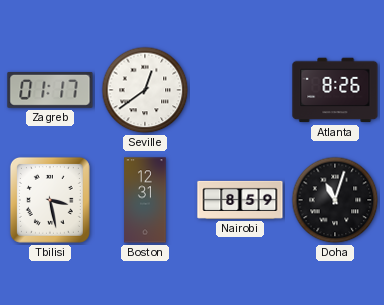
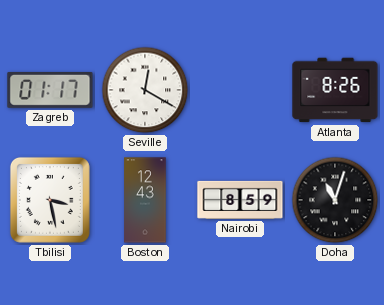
Seville: 12:39 -> 12:20
Boston: 12:31 -> 12:43
